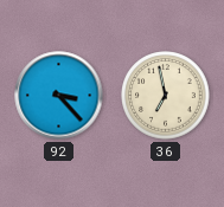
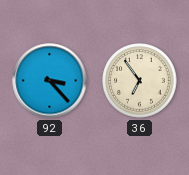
36: 6:58 -> 6:54
